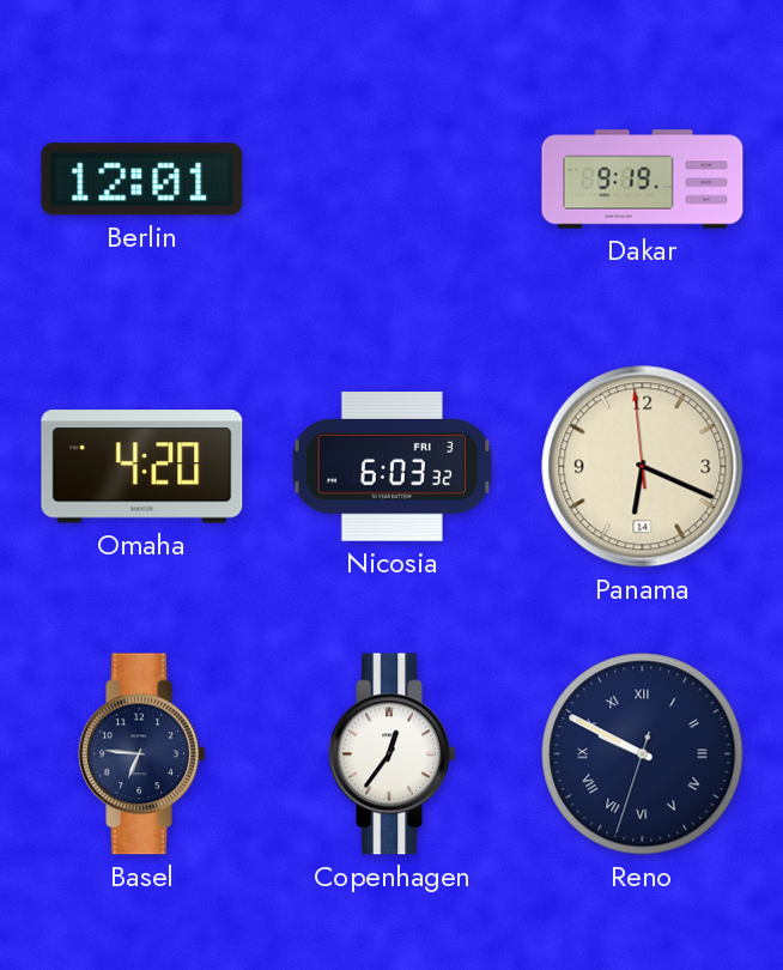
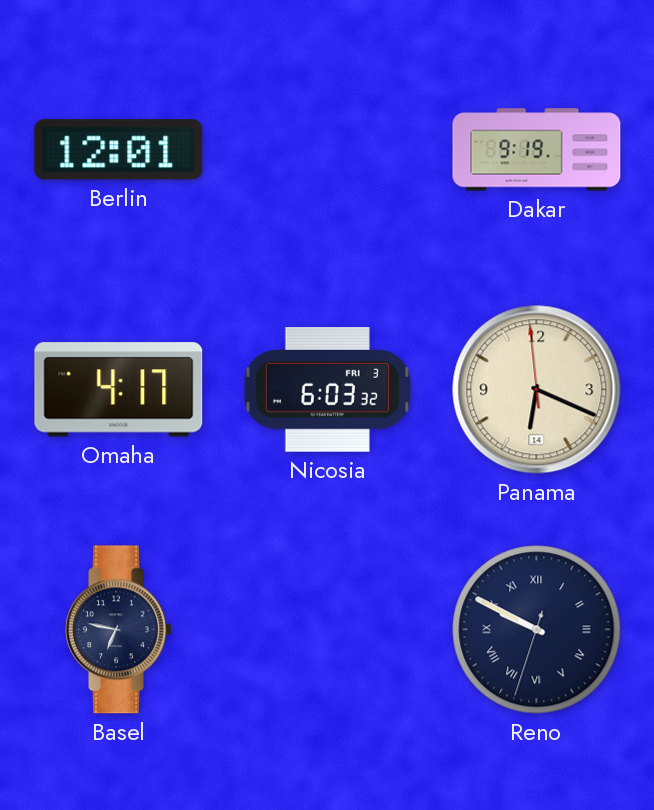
Omaha: 4:20 -> 4:17
Basel: 6:46 -> 6:47
Copenhagen: 12:36 -> none
